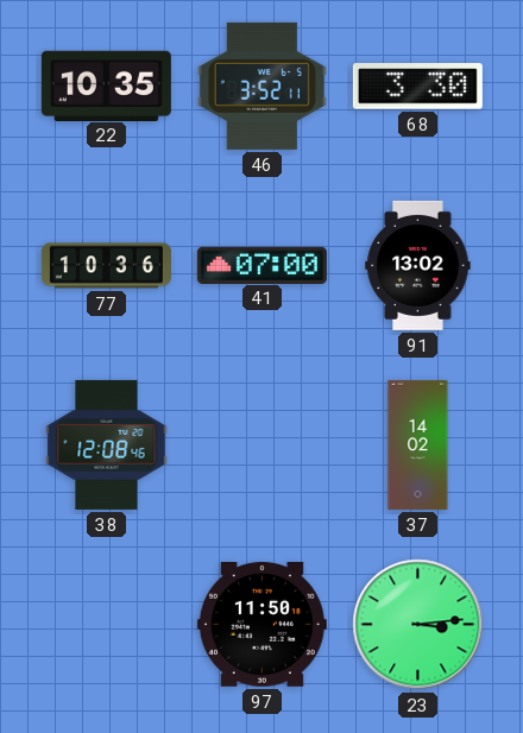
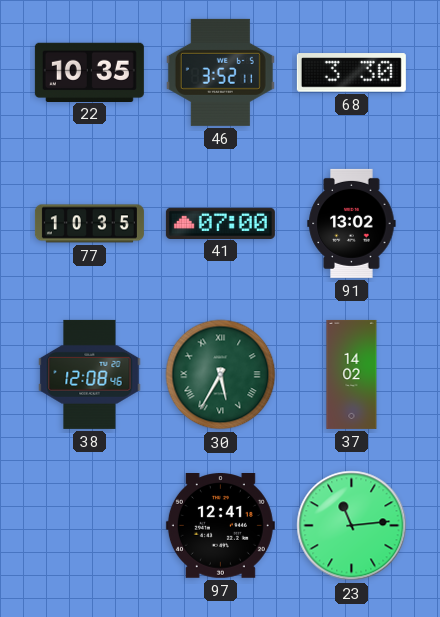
77: 10:36 -> 10:35
30: none -> 5:35
97: 11:50 -> 12:41
23: 3:14 -> 11:14
